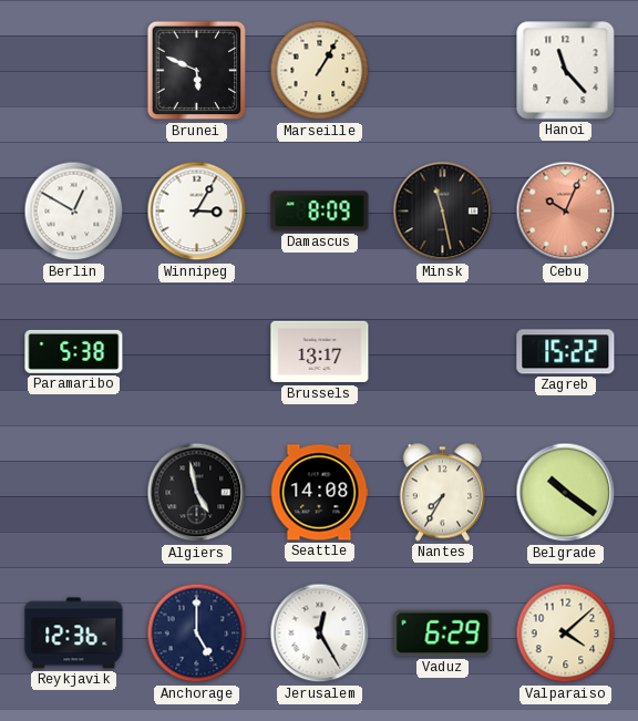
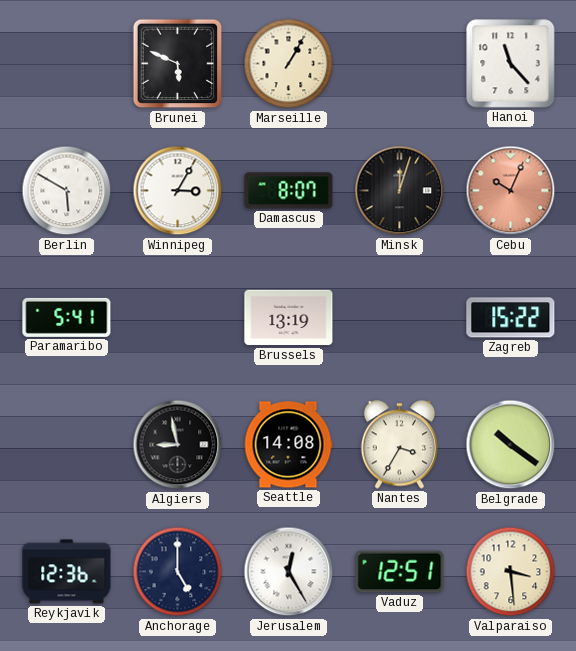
Berlin: 12:50 -> 5:50
Damascus: 8:09 -> 8:07
Minsk: 11:28 -> 12:03
Paramaribo: 5:38 -> 5:41
Brussels: 13:17 -> 13:19
Algiers: 4:58 -> 8:58
Nantes: 7:35 -> 3:35
Vaduz: 6:29 -> 12:51
Valparaiso: 4:08 -> 3:29
